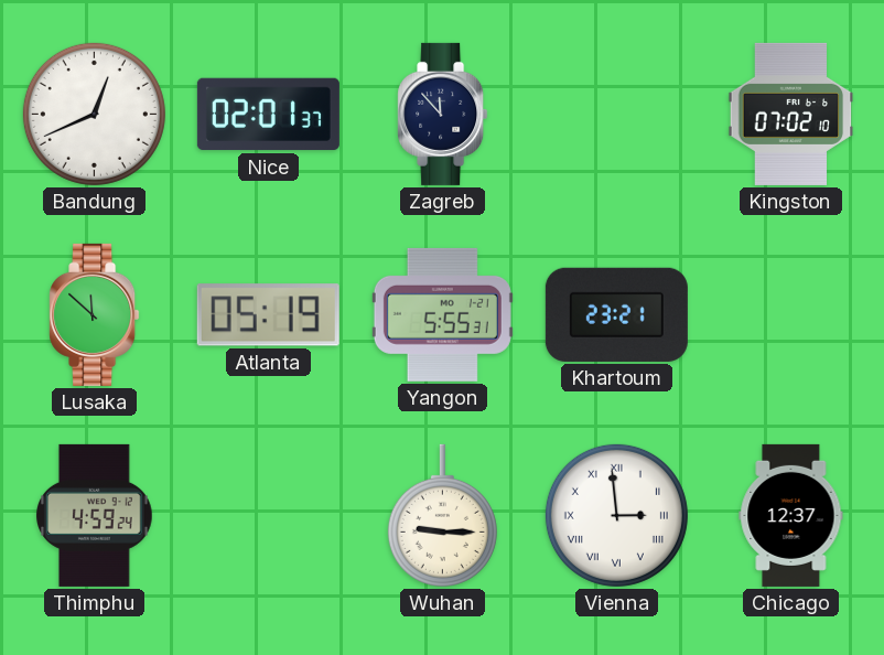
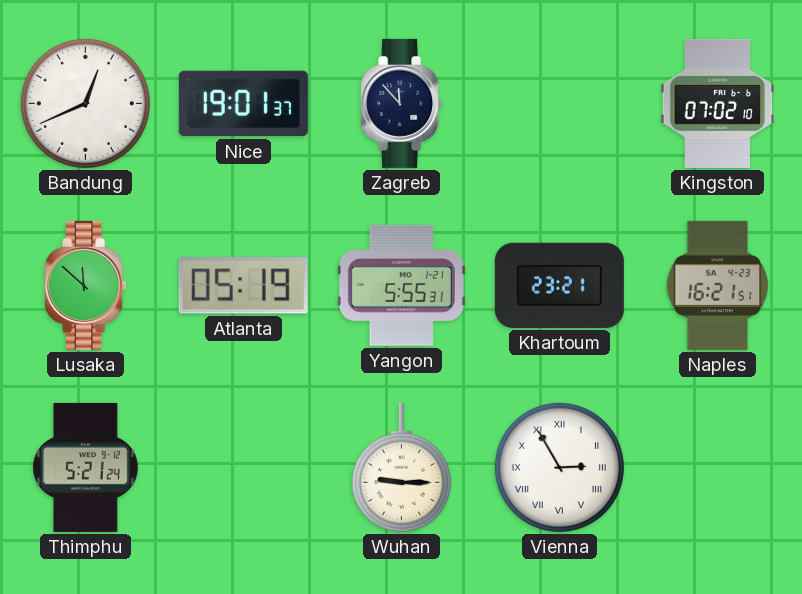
Nice: 02:01 -> 19:01
Naples: none -> 16:21
Thimphu: 4:59 -> 5:21
Vienna: 2:59 -> 2:55
Chicago: 12:37 -> none
